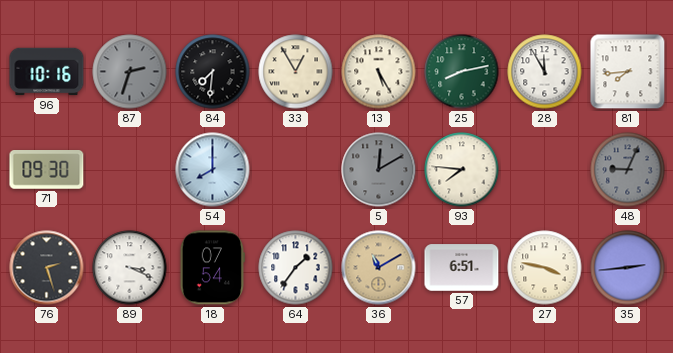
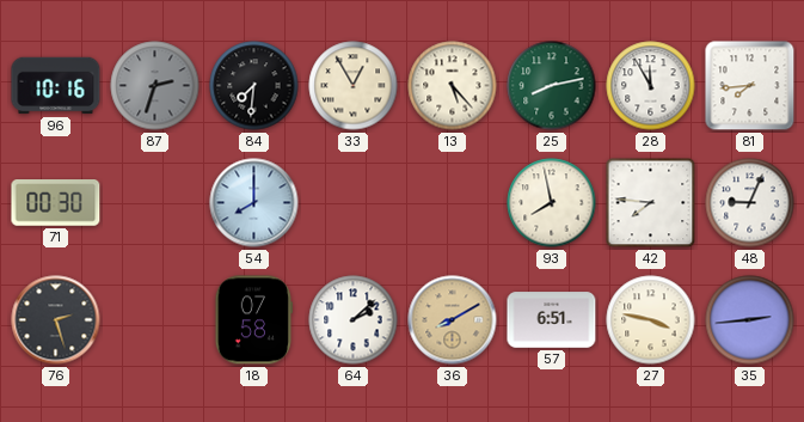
13: 5:25 -> 5:23
71: 09:30 -> 00:30
5: 12:10 -> none
93: 7:46 -> 7:58
42: none -> 7:46
48 dial: grey -> white
89: 3:19 -> none
18: 07:54 -> 07:58
64: 1:36 -> 2:08
36: 11:10 -> 8:10
